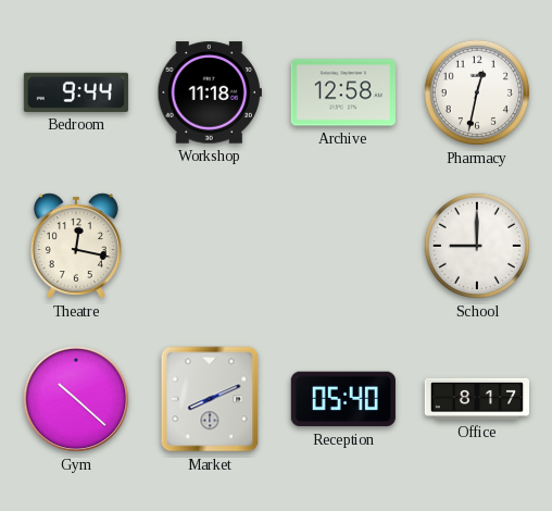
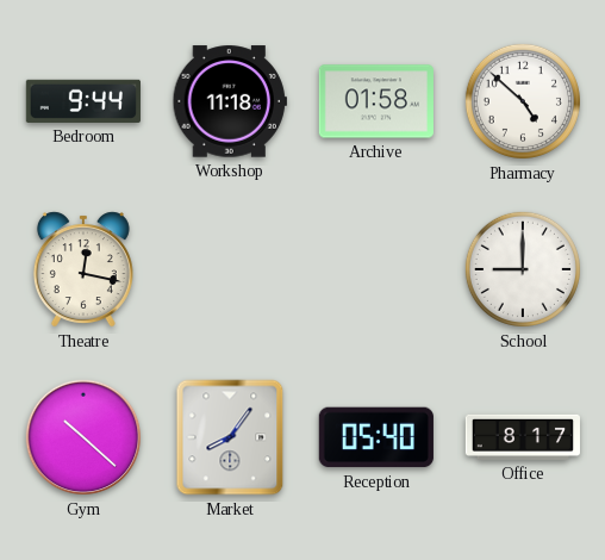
Archive: 12:58 -> 01:58
Pharmacy: 12:32 -> 4:52
Market: 8:11 -> 8:06
